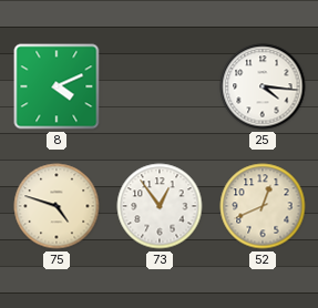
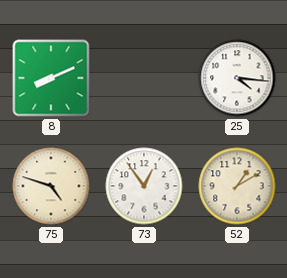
8: 4:11 -> 8:11
52: 12:41 -> 1:10
